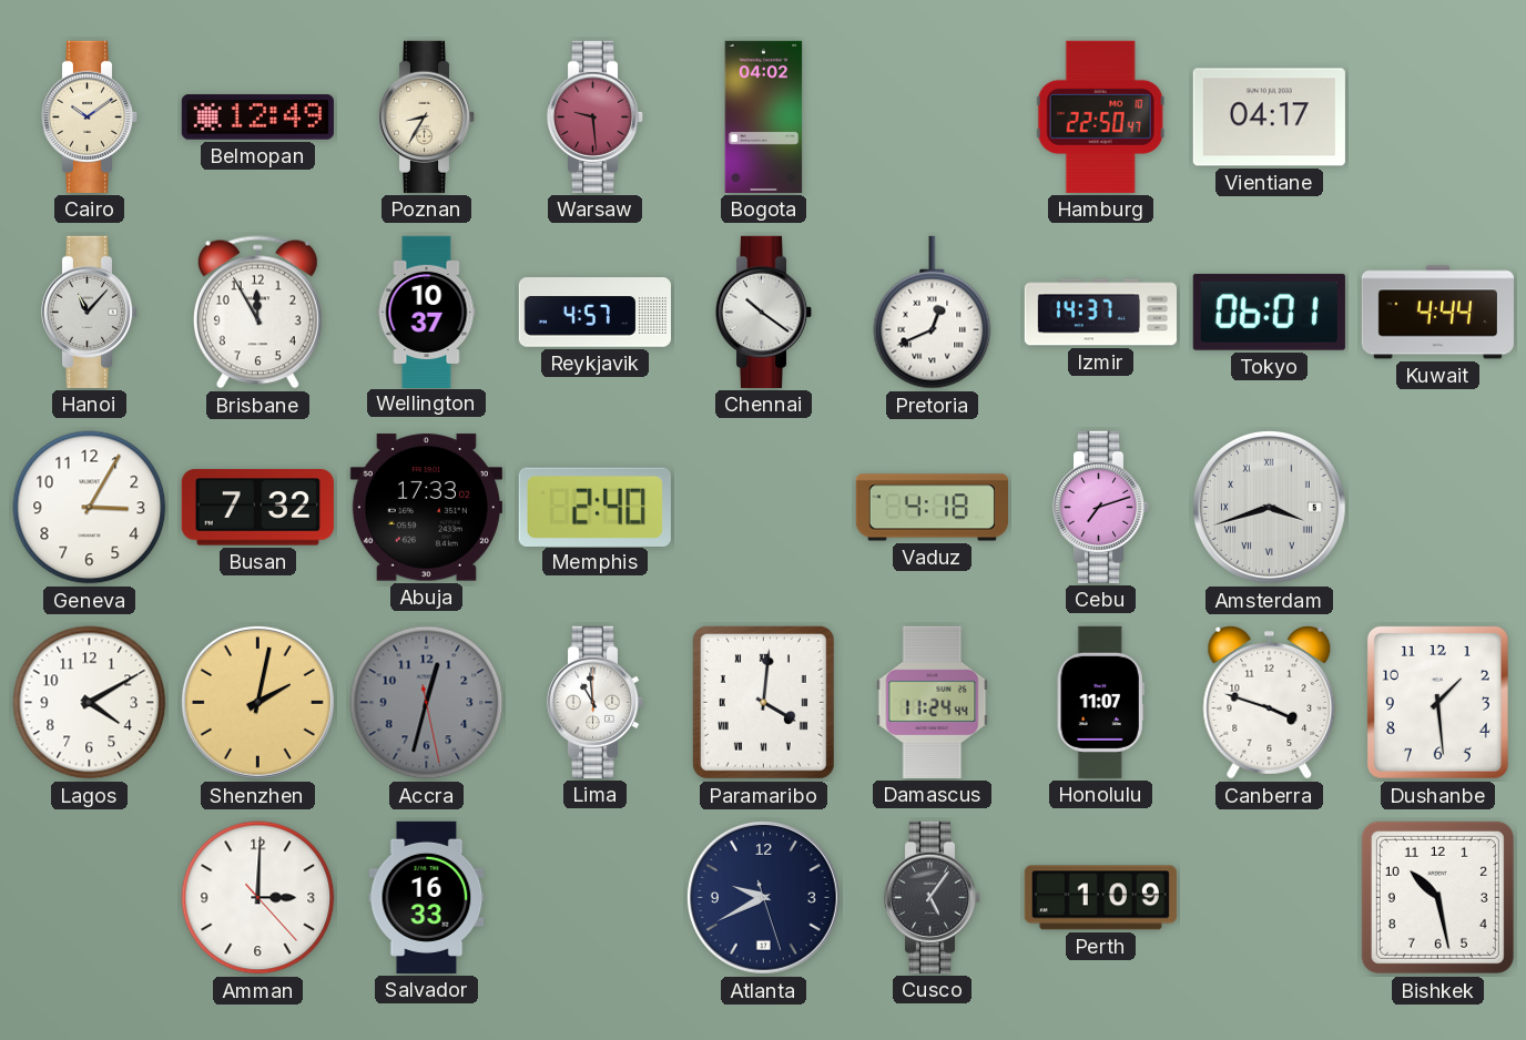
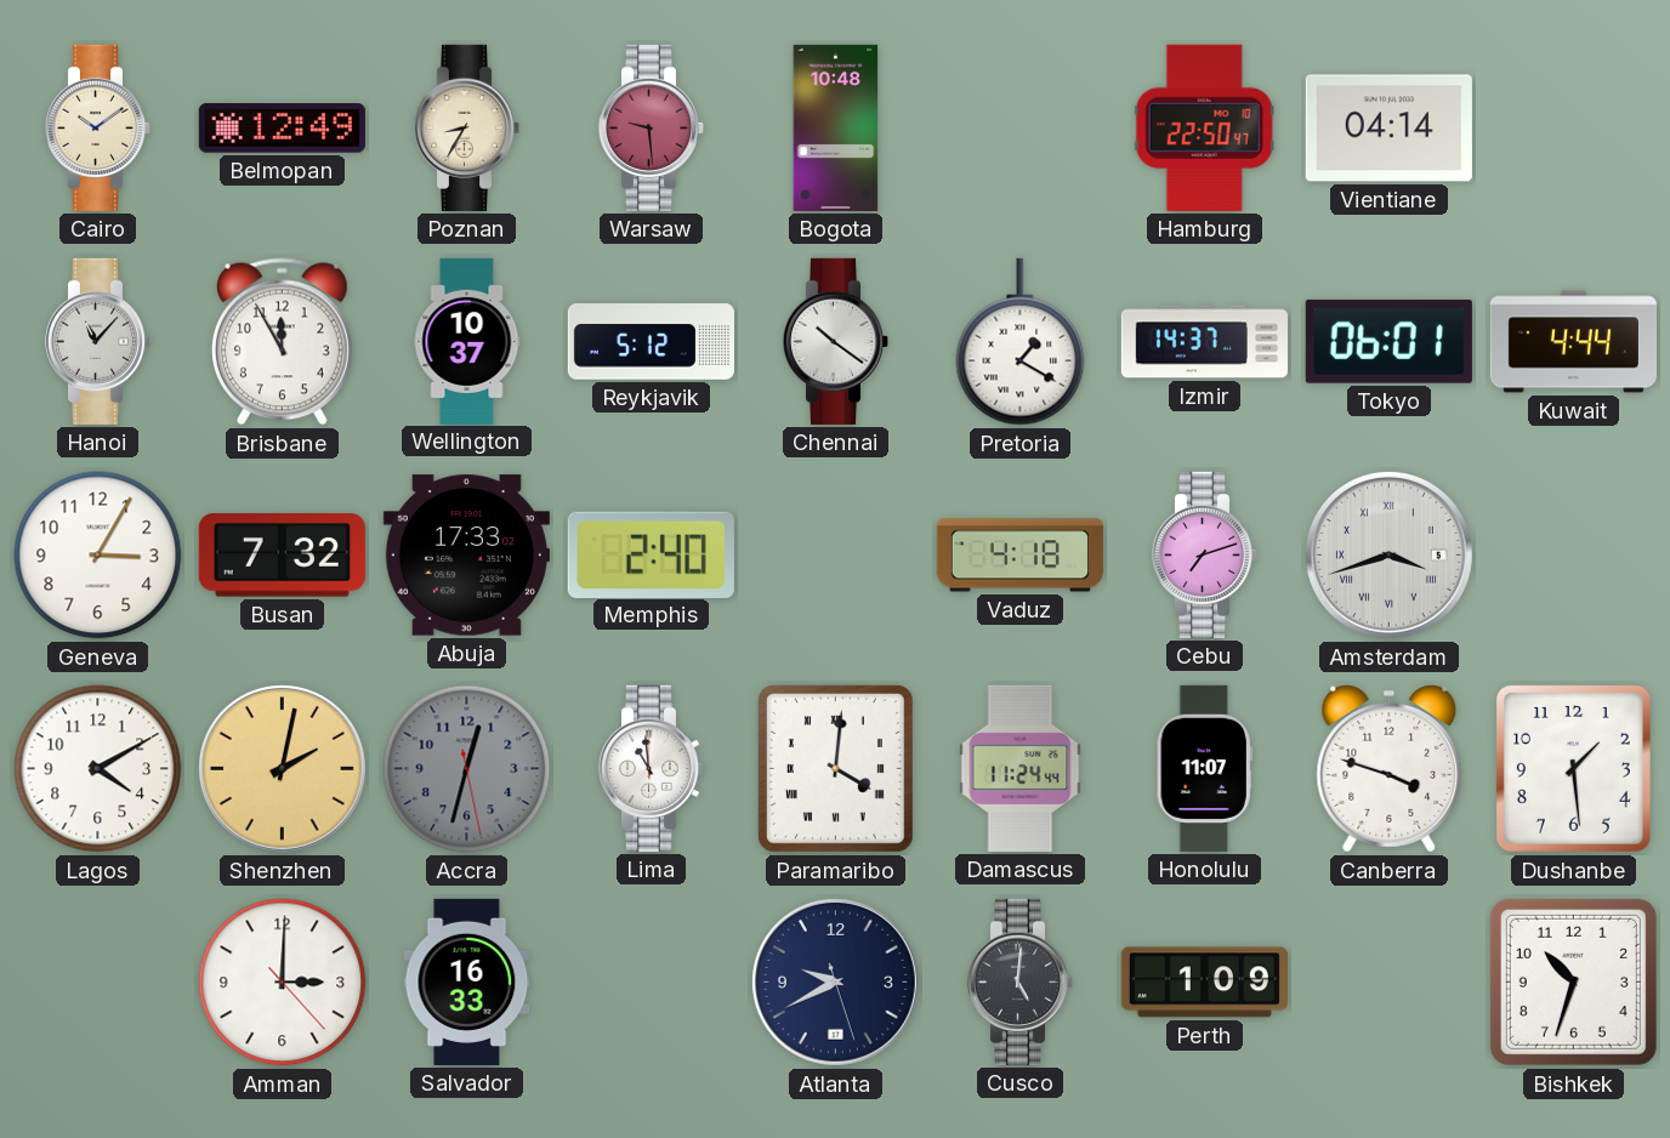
Bogota: 04:02 -> 10:48
Vientiane: 04:17 -> 04:14
Reykjavik: 4:57 -> 5:12
Pretoria: 12:41 -> 1:20
Cusco: 5:06 -> 5:01
Bishkek: 10:28 -> 10:33
